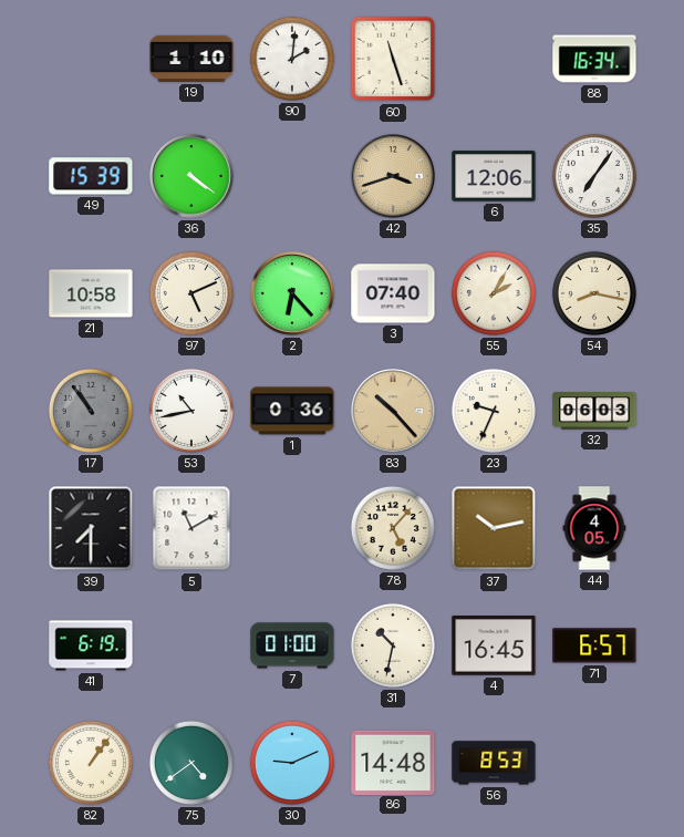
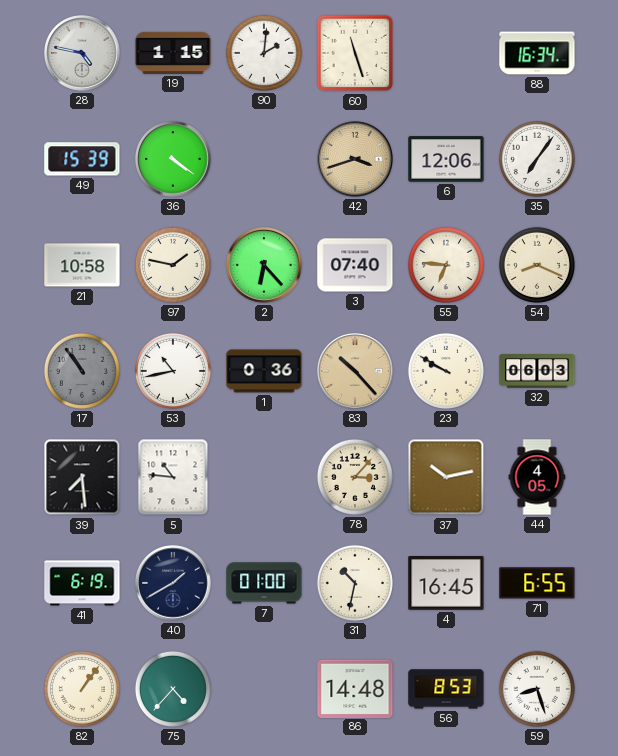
28: none -> 4:47
19: 1:10 -> 1:15
97: 5:11 -> 1:47
55: 2:05 -> 6:46
54: 8:17 -> 8:19
23: 9:34 -> 9:50
39: 7:30 -> 7:29
5: 11:10 -> 10:46
78: 5:07 -> 3:07
40: none -> 1:40
71: 6:57 -> 6:55
75: 4:39 -> 4:37
30: 9:11 -> none
59: none -> 8:27
